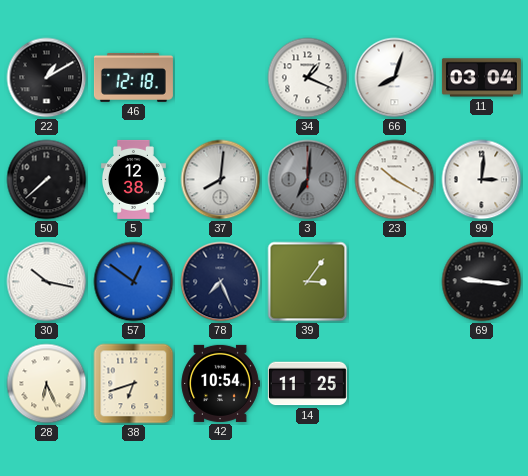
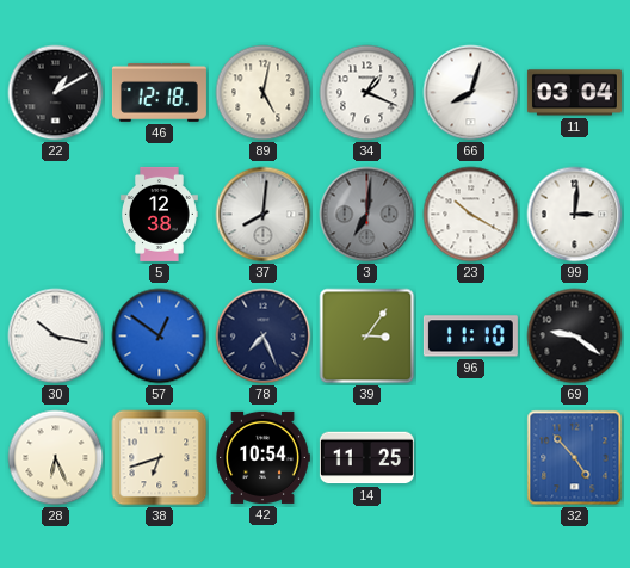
89: none -> 5:02
50: 7:38 -> none
96: none -> 11:10
69: 9:16 -> 9:21
32: none -> 4:53
